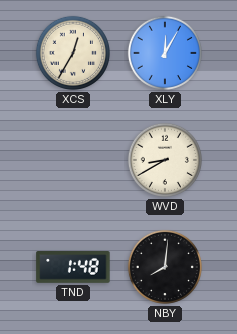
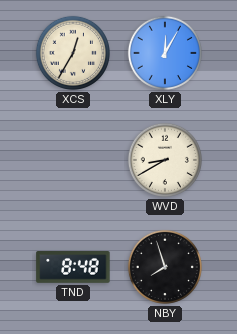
TND: 1:48 -> 8:48
NBY: 8:01 -> 7:57
